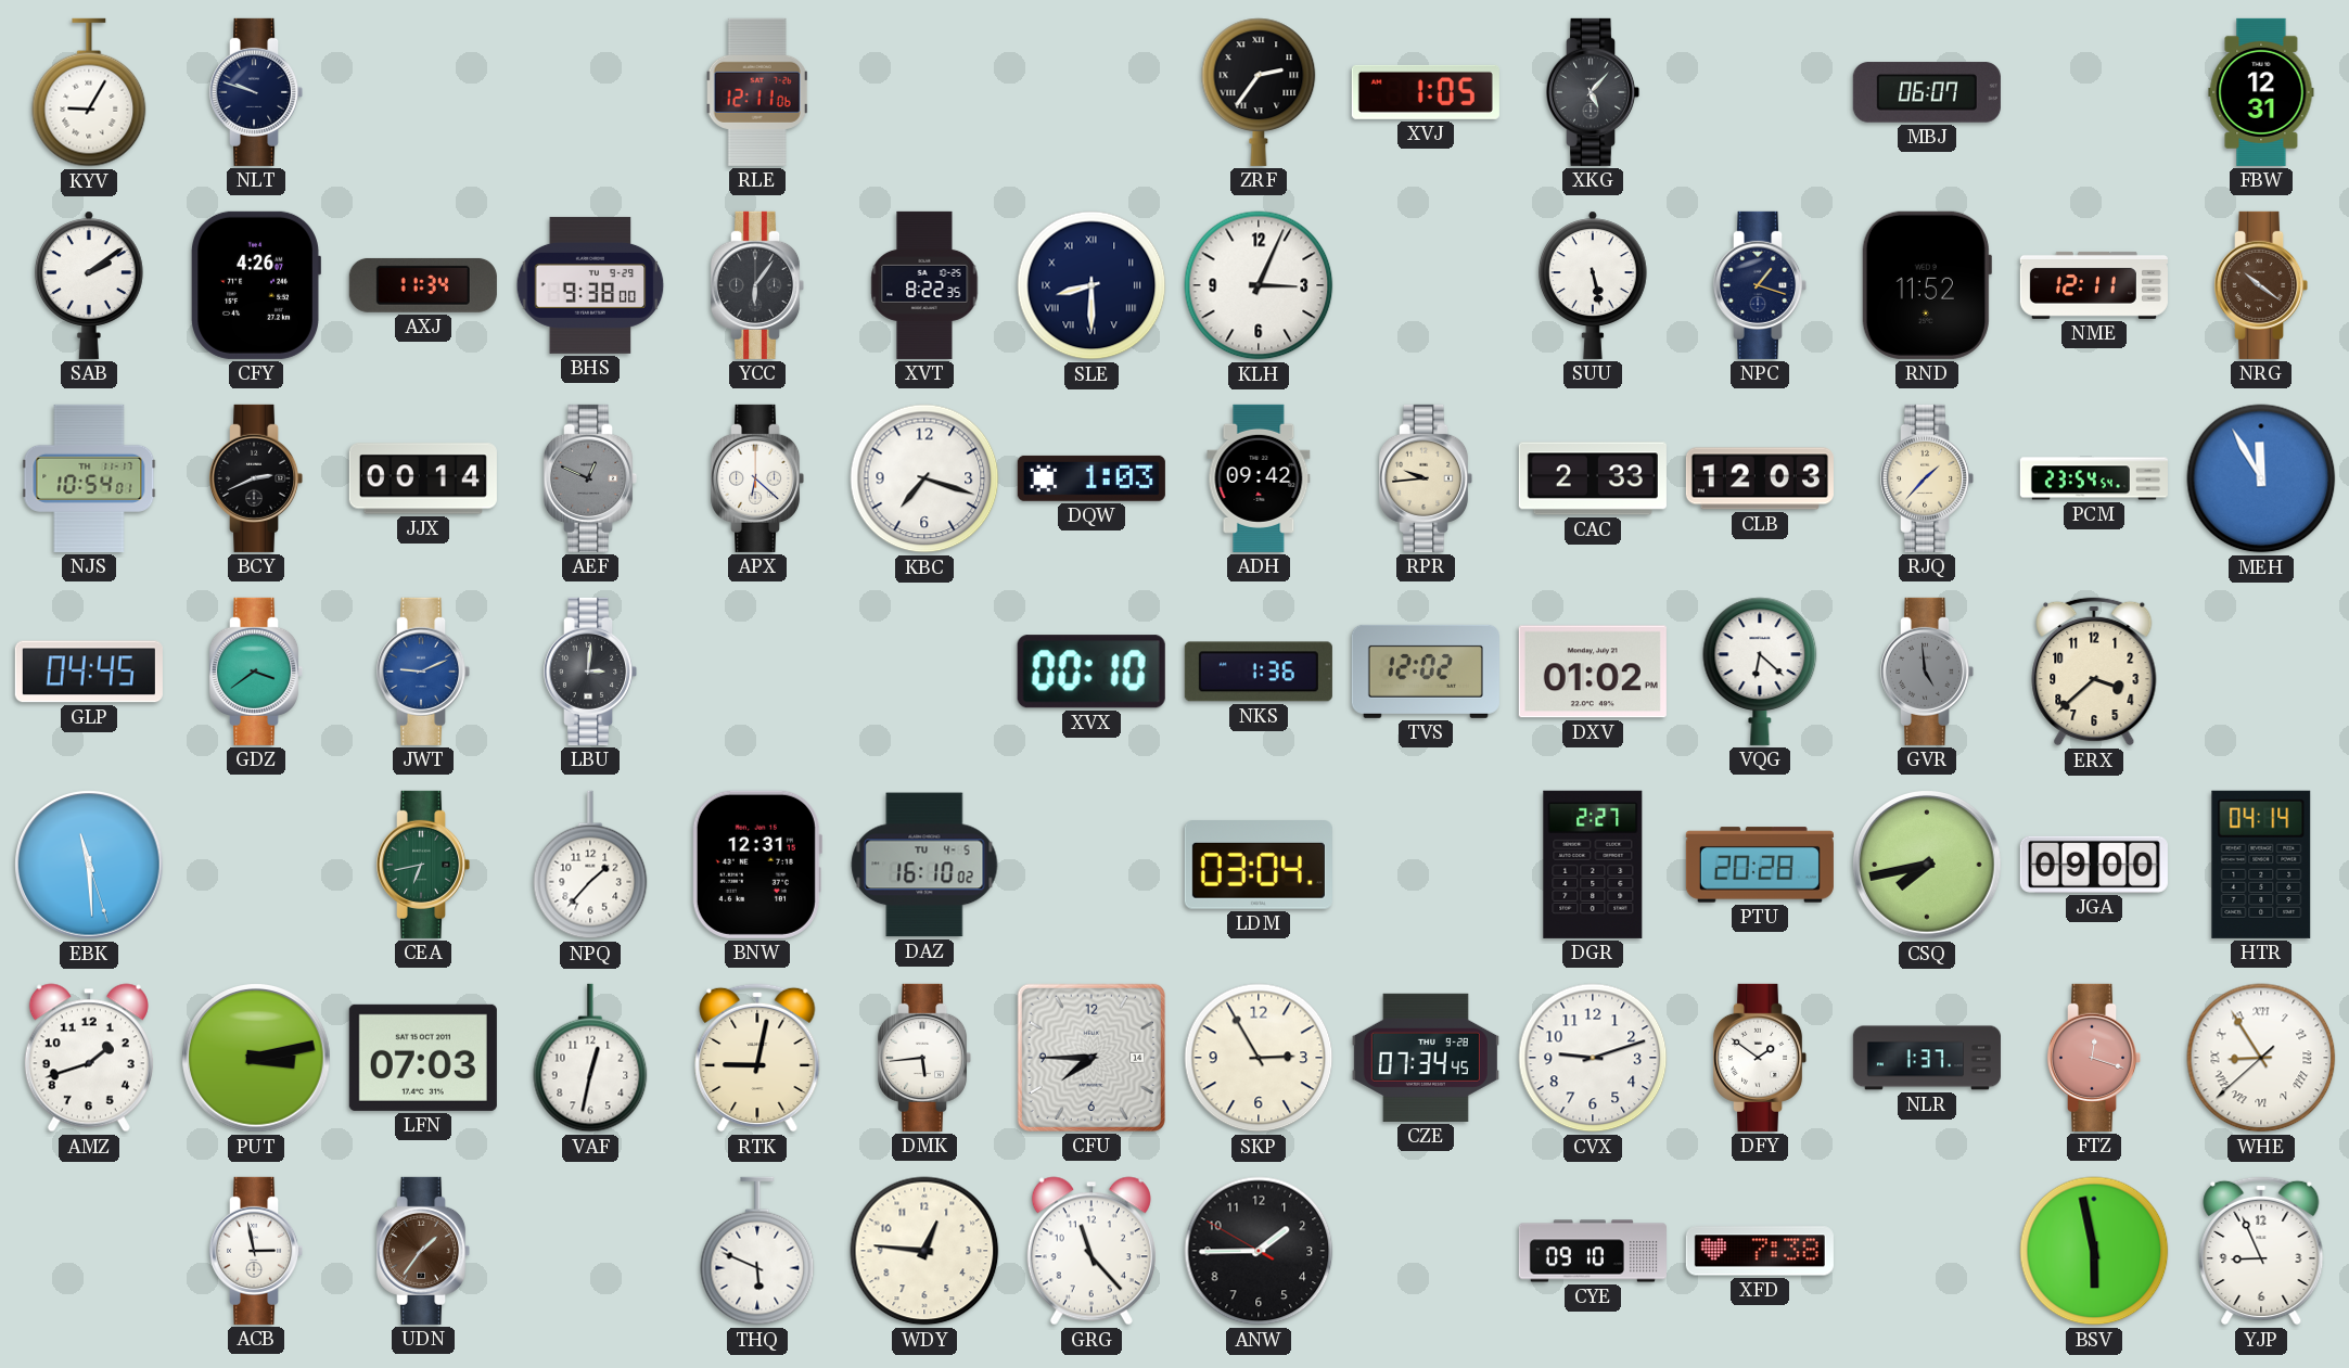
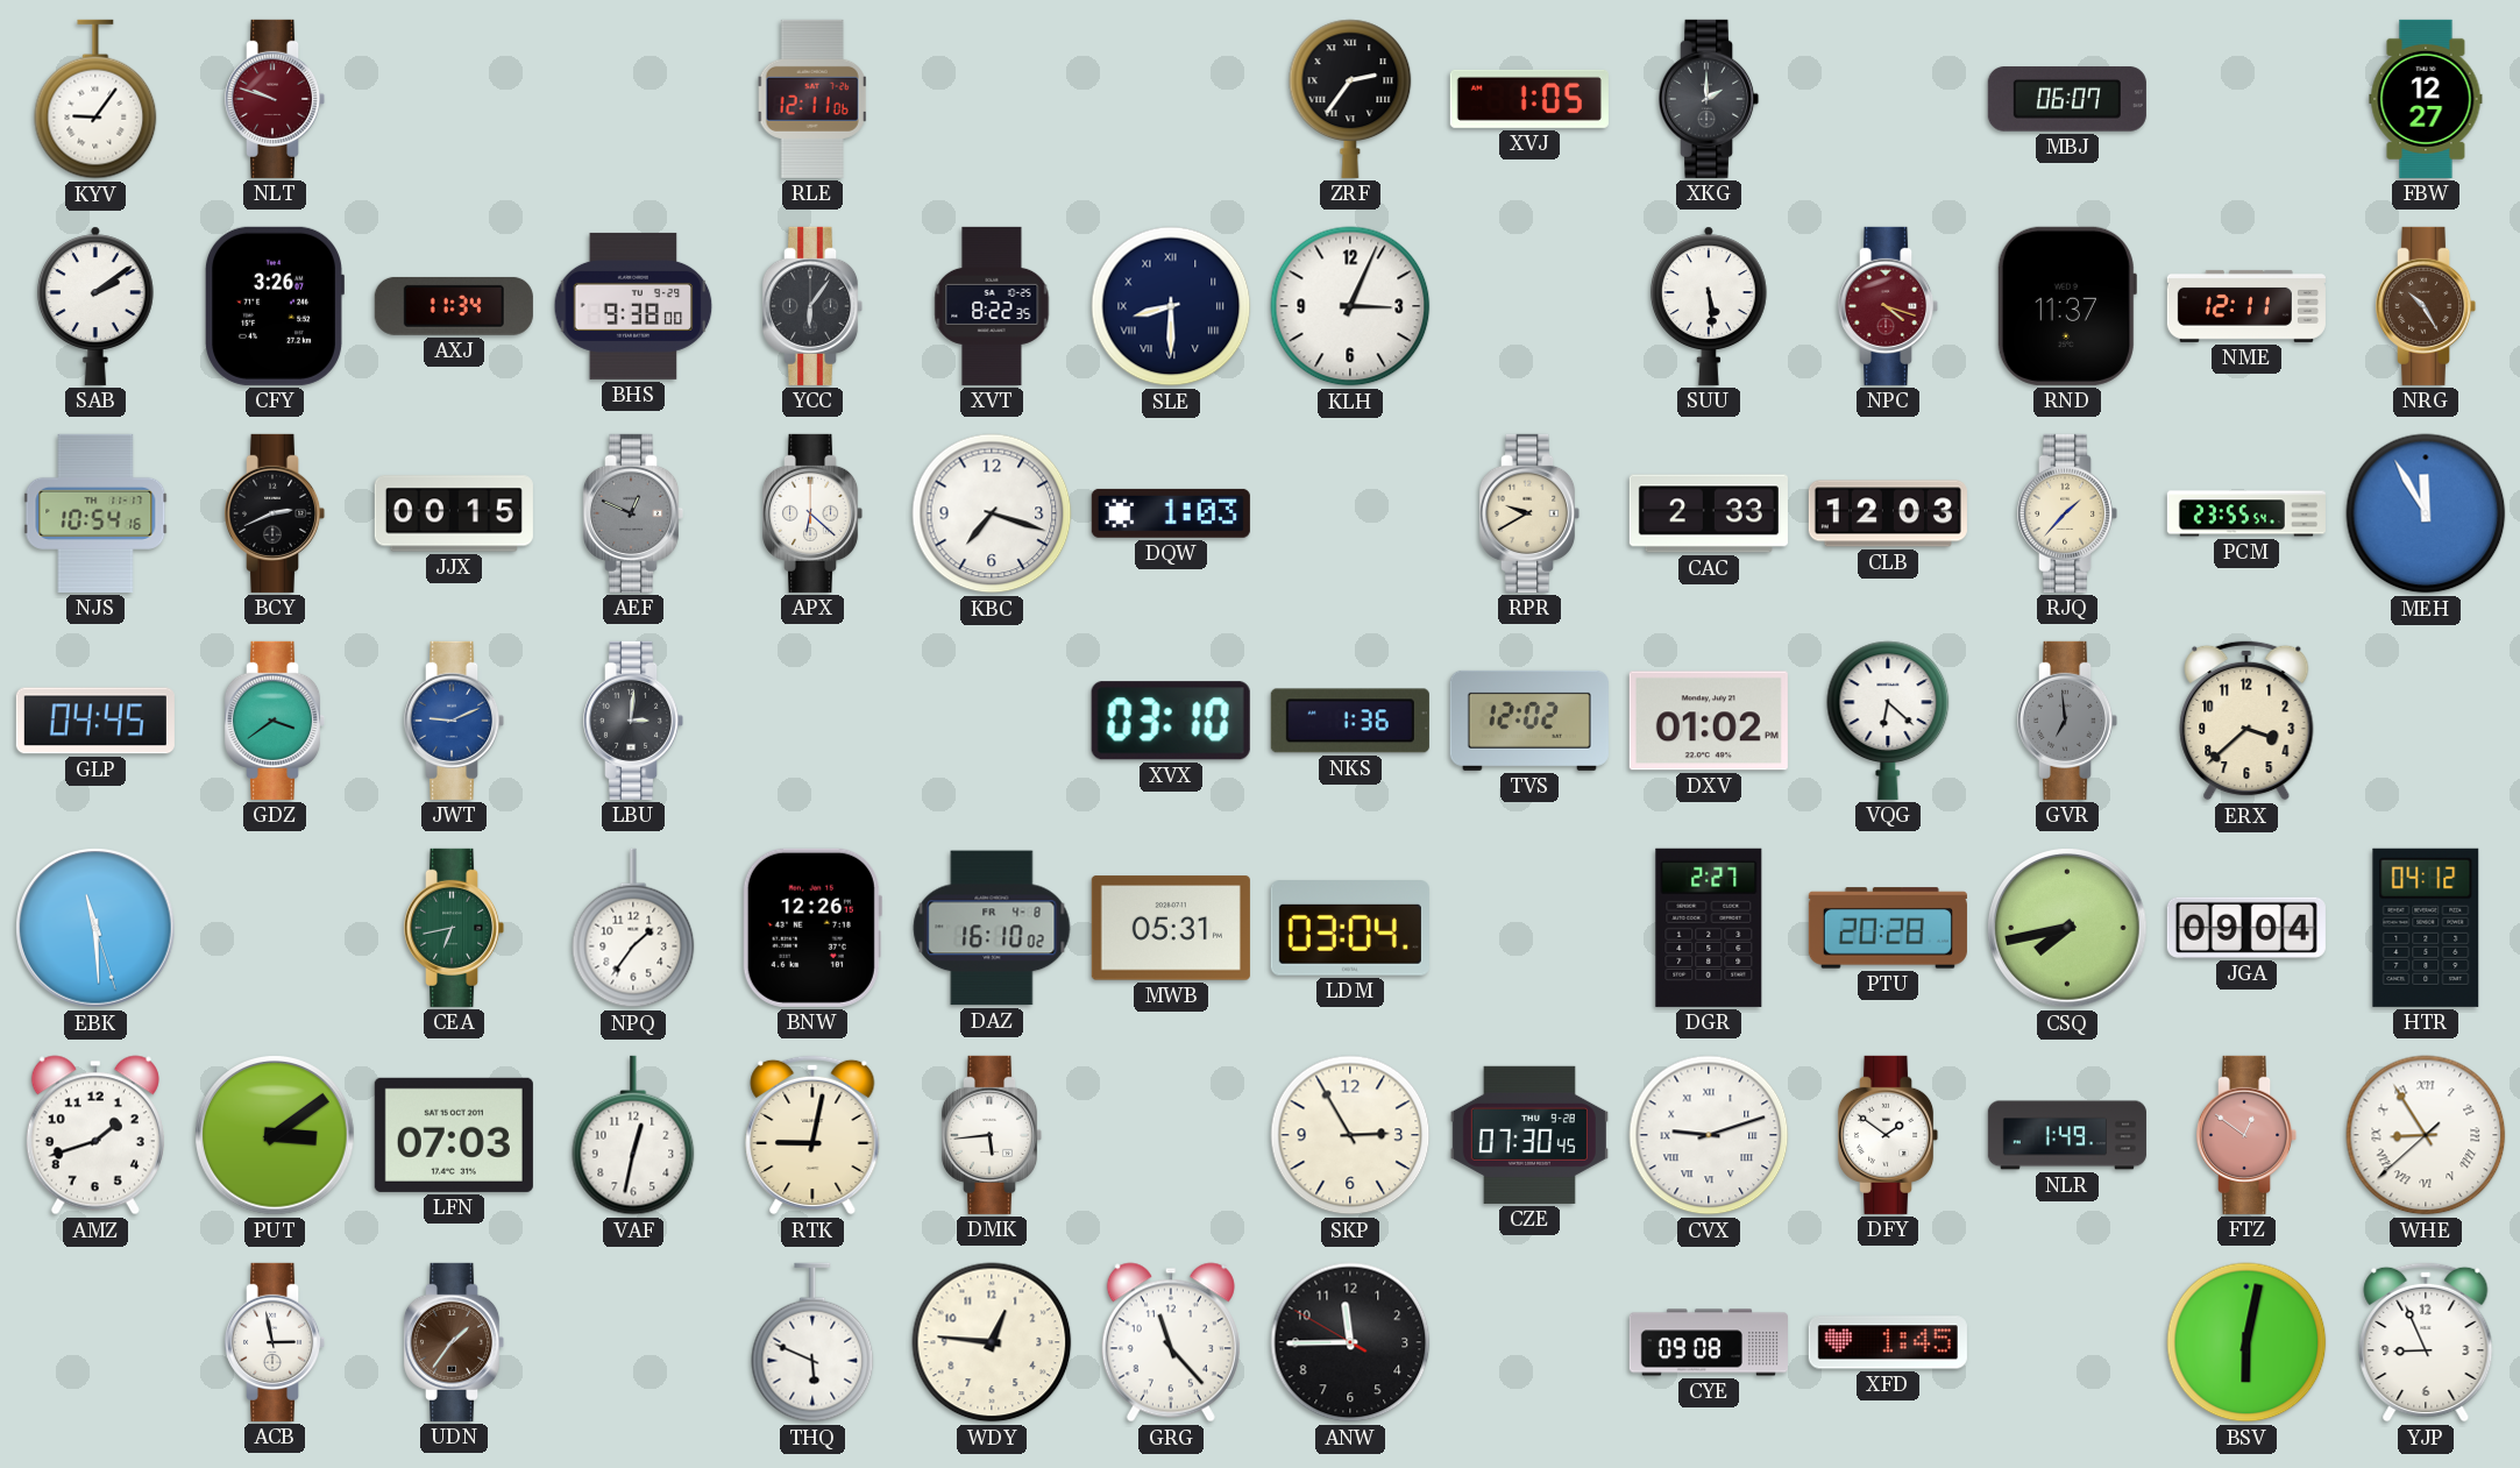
KYV: 9:05 -> 9:06
NLT dial: navy -> burgundy
XKG: 5:07 -> 2:00
FBW: 12:31 -> 12:27
CFY: 4:26 -> 3:26
SUU: 5:28 -> 5:29
NPC: 1:18 -> 4:18
NPC dial: navy -> burgundy
RND: 11:52 -> 11:37
NRG: 10:21 -> 10:25
NJS: 10:54:01 -> 10:54:16
JJX: 00:14 -> 00:15
ADH: 09:42 -> none
RPR: 9:44 -> 9:40
PCM: 23:54 -> 23:55
XVX: 00:10 -> 03:10
GVR: 4:59 -> 6:59
NPQ: 1:37 -> 1:36
BNW: 12:31 -> 12:26
DAZ date: TU 4-5 -> FR 4-8
MWB: none -> 05:31
JGA: 09:00 -> 09:04
HTR: 04:14 -> 04:12
PUT: 3:13 -> 3:09
CFU: 7:45 -> none
CZE: 07:34 -> 07:30
CVX numerals: Arabic -> Roman
NLR: 1:37 -> 1:49
FTZ: 12:18 -> 12:51
ANW: 1:44 -> 11:44
CYE: 09:10 -> 09:08
XFD: 7:38 -> 1:45
BSV: 5:58 -> 6:02
